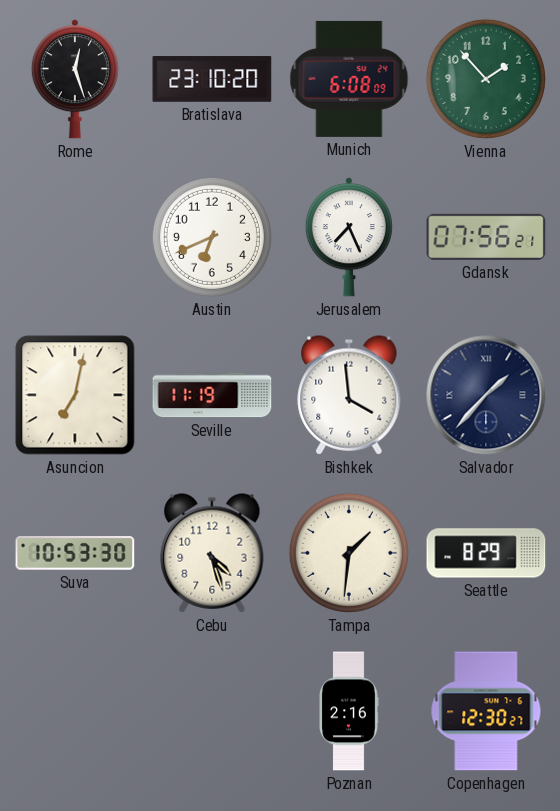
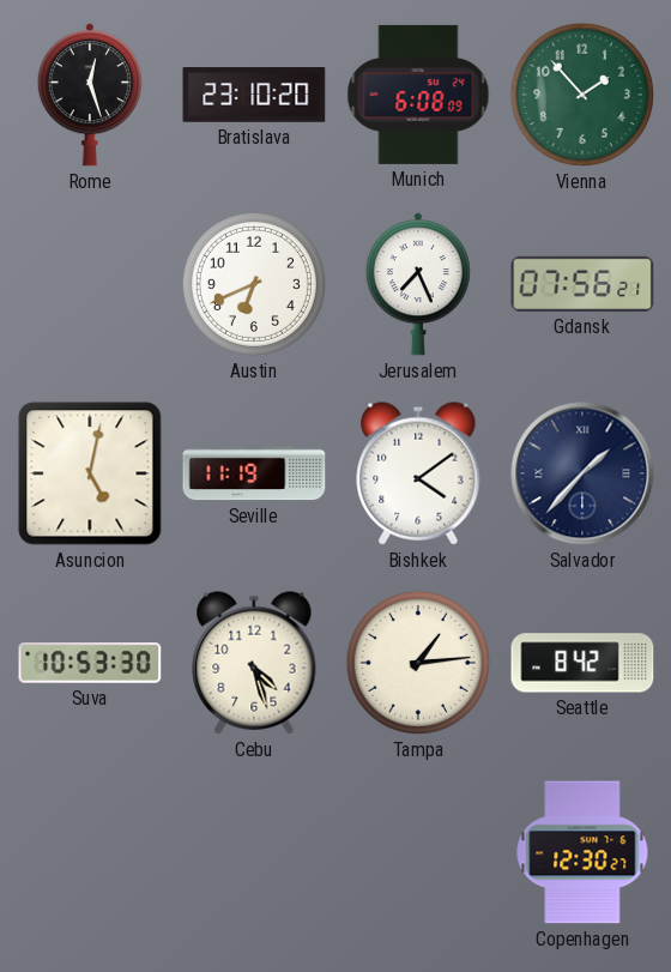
Asuncion: 7:02 -> 5:02
Bishkek: 3:59 -> 4:09
Tampa: 1:31 -> 1:14
Seattle: 8:29 -> 8:42
Poznan: 2:16 -> none
